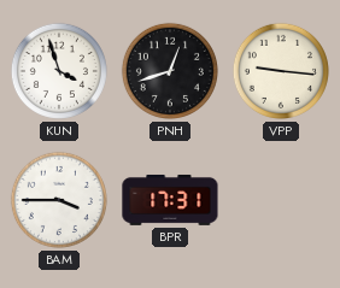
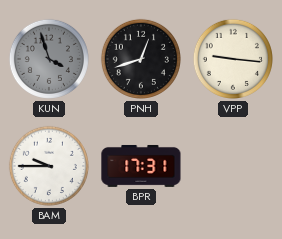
KUN dial: white -> grey
BAM: 3:45 -> 9:45
